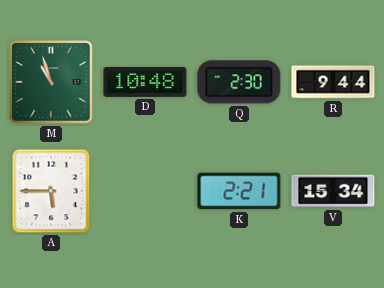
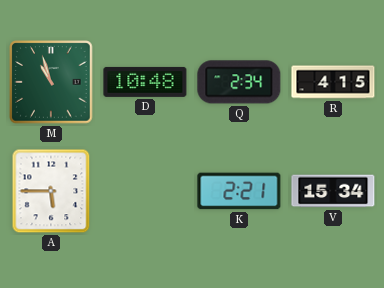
Q: 2:30 -> 2:34
R: 9:44 -> 4:15
